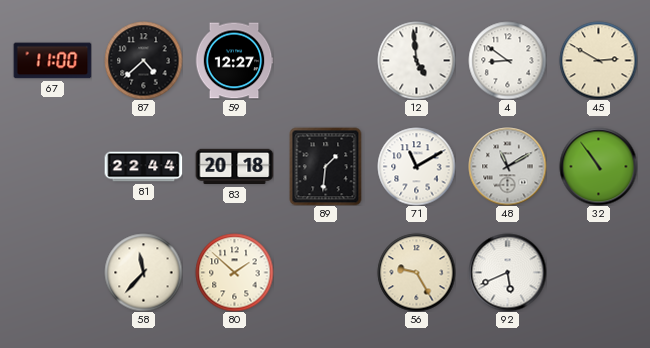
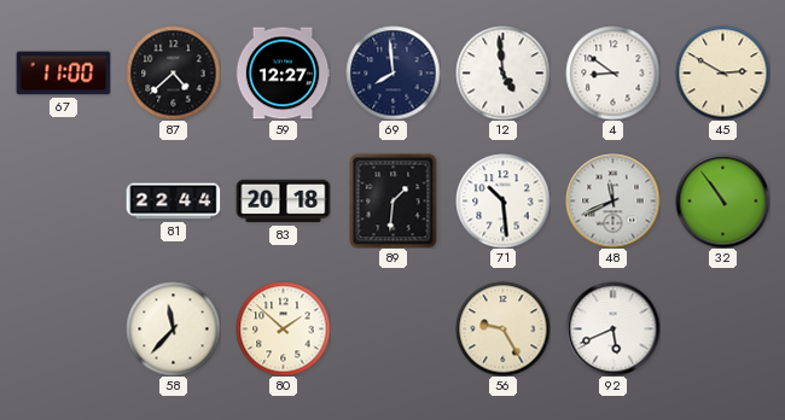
69: none -> 7:59
71: 11:10 -> 10:29
48: 11:10 -> 11:41
